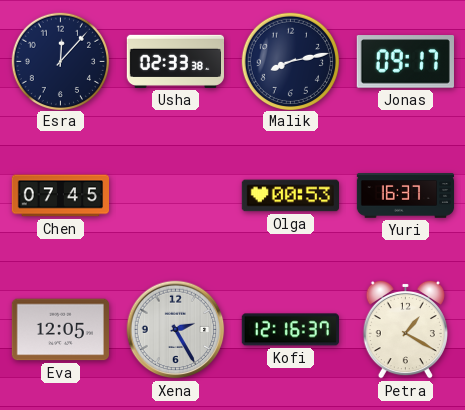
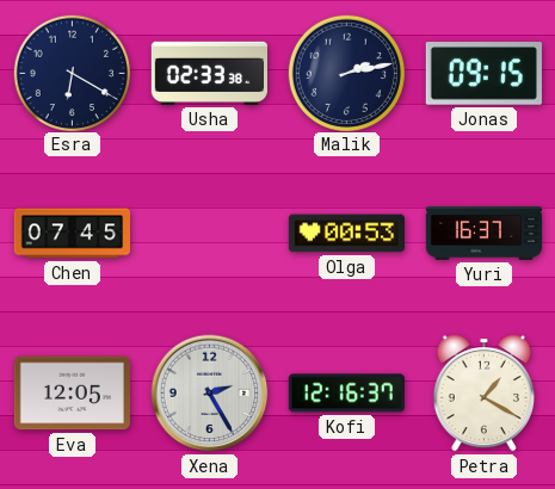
Esra: 12:07 -> 6:20
Malik: 8:13 -> 2:13
Jonas: 09:17 -> 09:15
